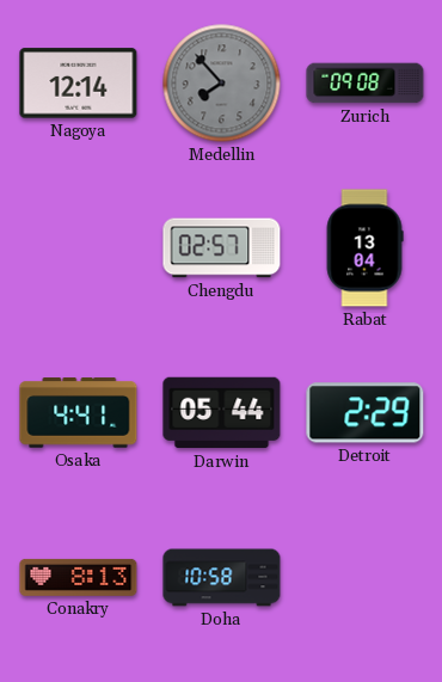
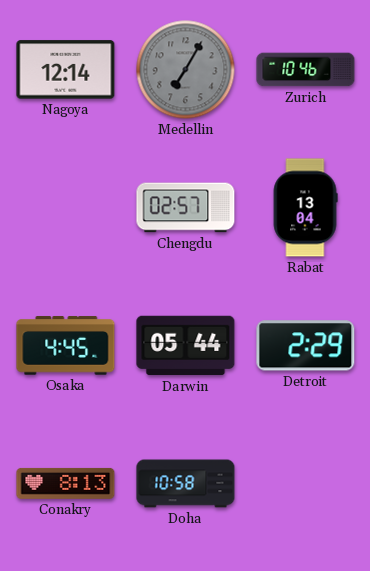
Medellin: 7:53 -> 7:05
Zurich: 09:08 -> 10:46
Osaka: 4:41 -> 4:45
